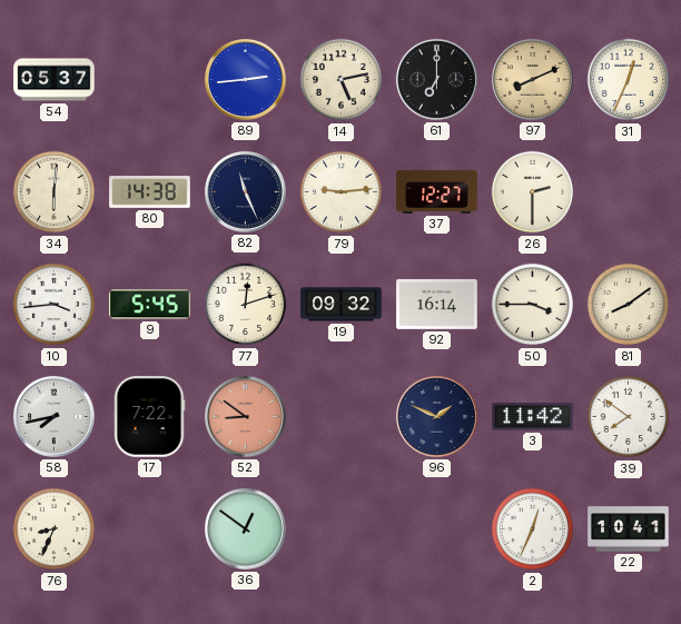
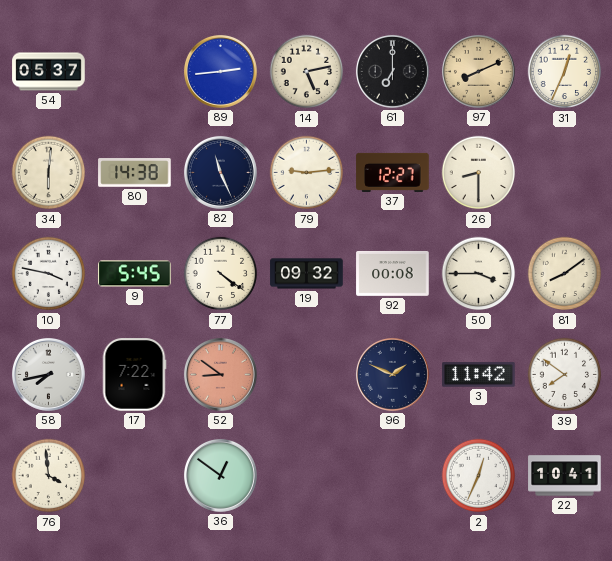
26: 2:30 -> 8:30
10: 3:44 -> 3:47
77: 12:12 -> 4:21
92: 16:14 -> 00:08
76: 8:34 -> 3:59
